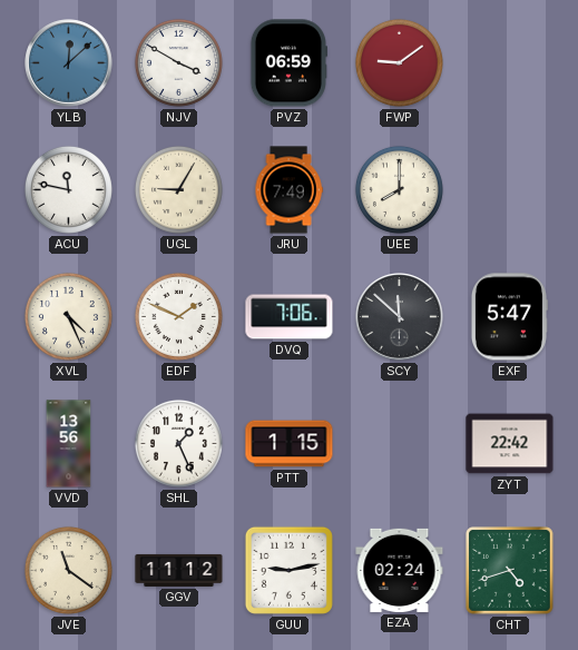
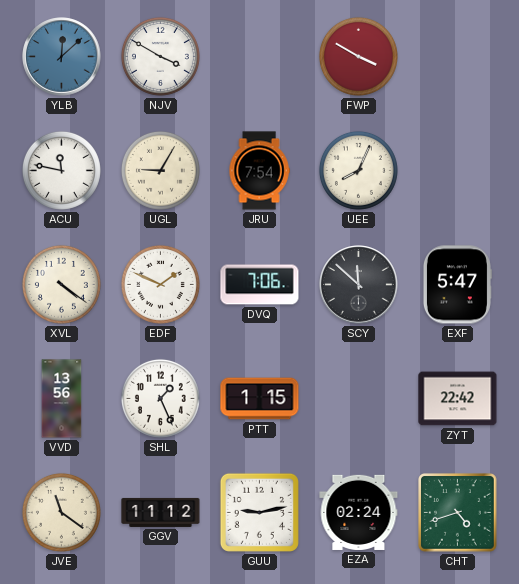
PVZ: 06:59 -> none
FWP: 9:09 -> 3:50
JRU: 7:49 -> 7:54
UEE: 8:00 -> 8:04
XVL: 4:26 -> 4:21
